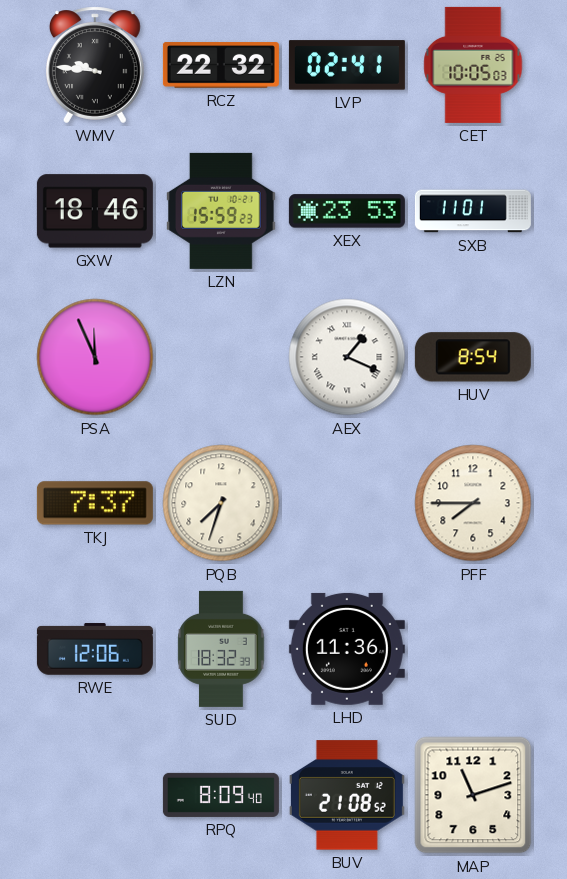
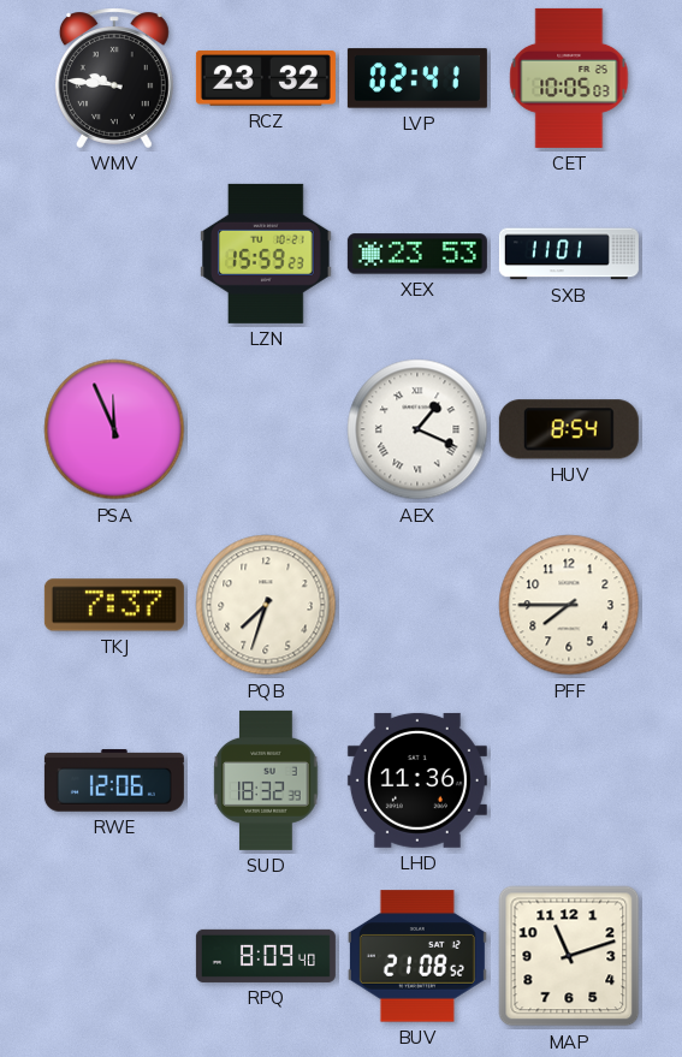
RCZ: 22:32 -> 23:32
GXW: 18:46 -> none
